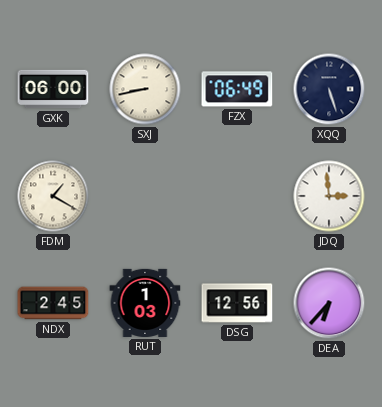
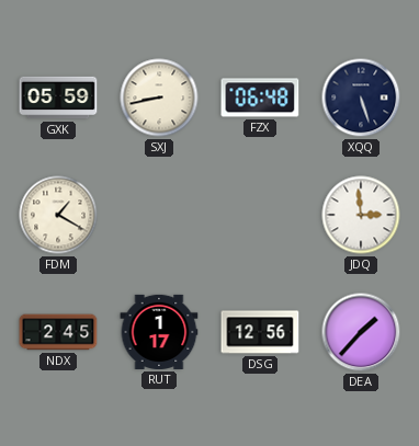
GXK: 06:00 -> 05:59
FZX: 06:49 -> 06:48
RUT: 1:03 -> 1:17
DEA: 6:37 -> 1:37
